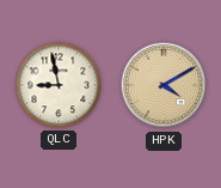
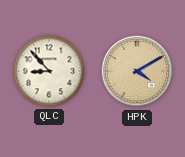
QLC: 8:58 -> 8:53
